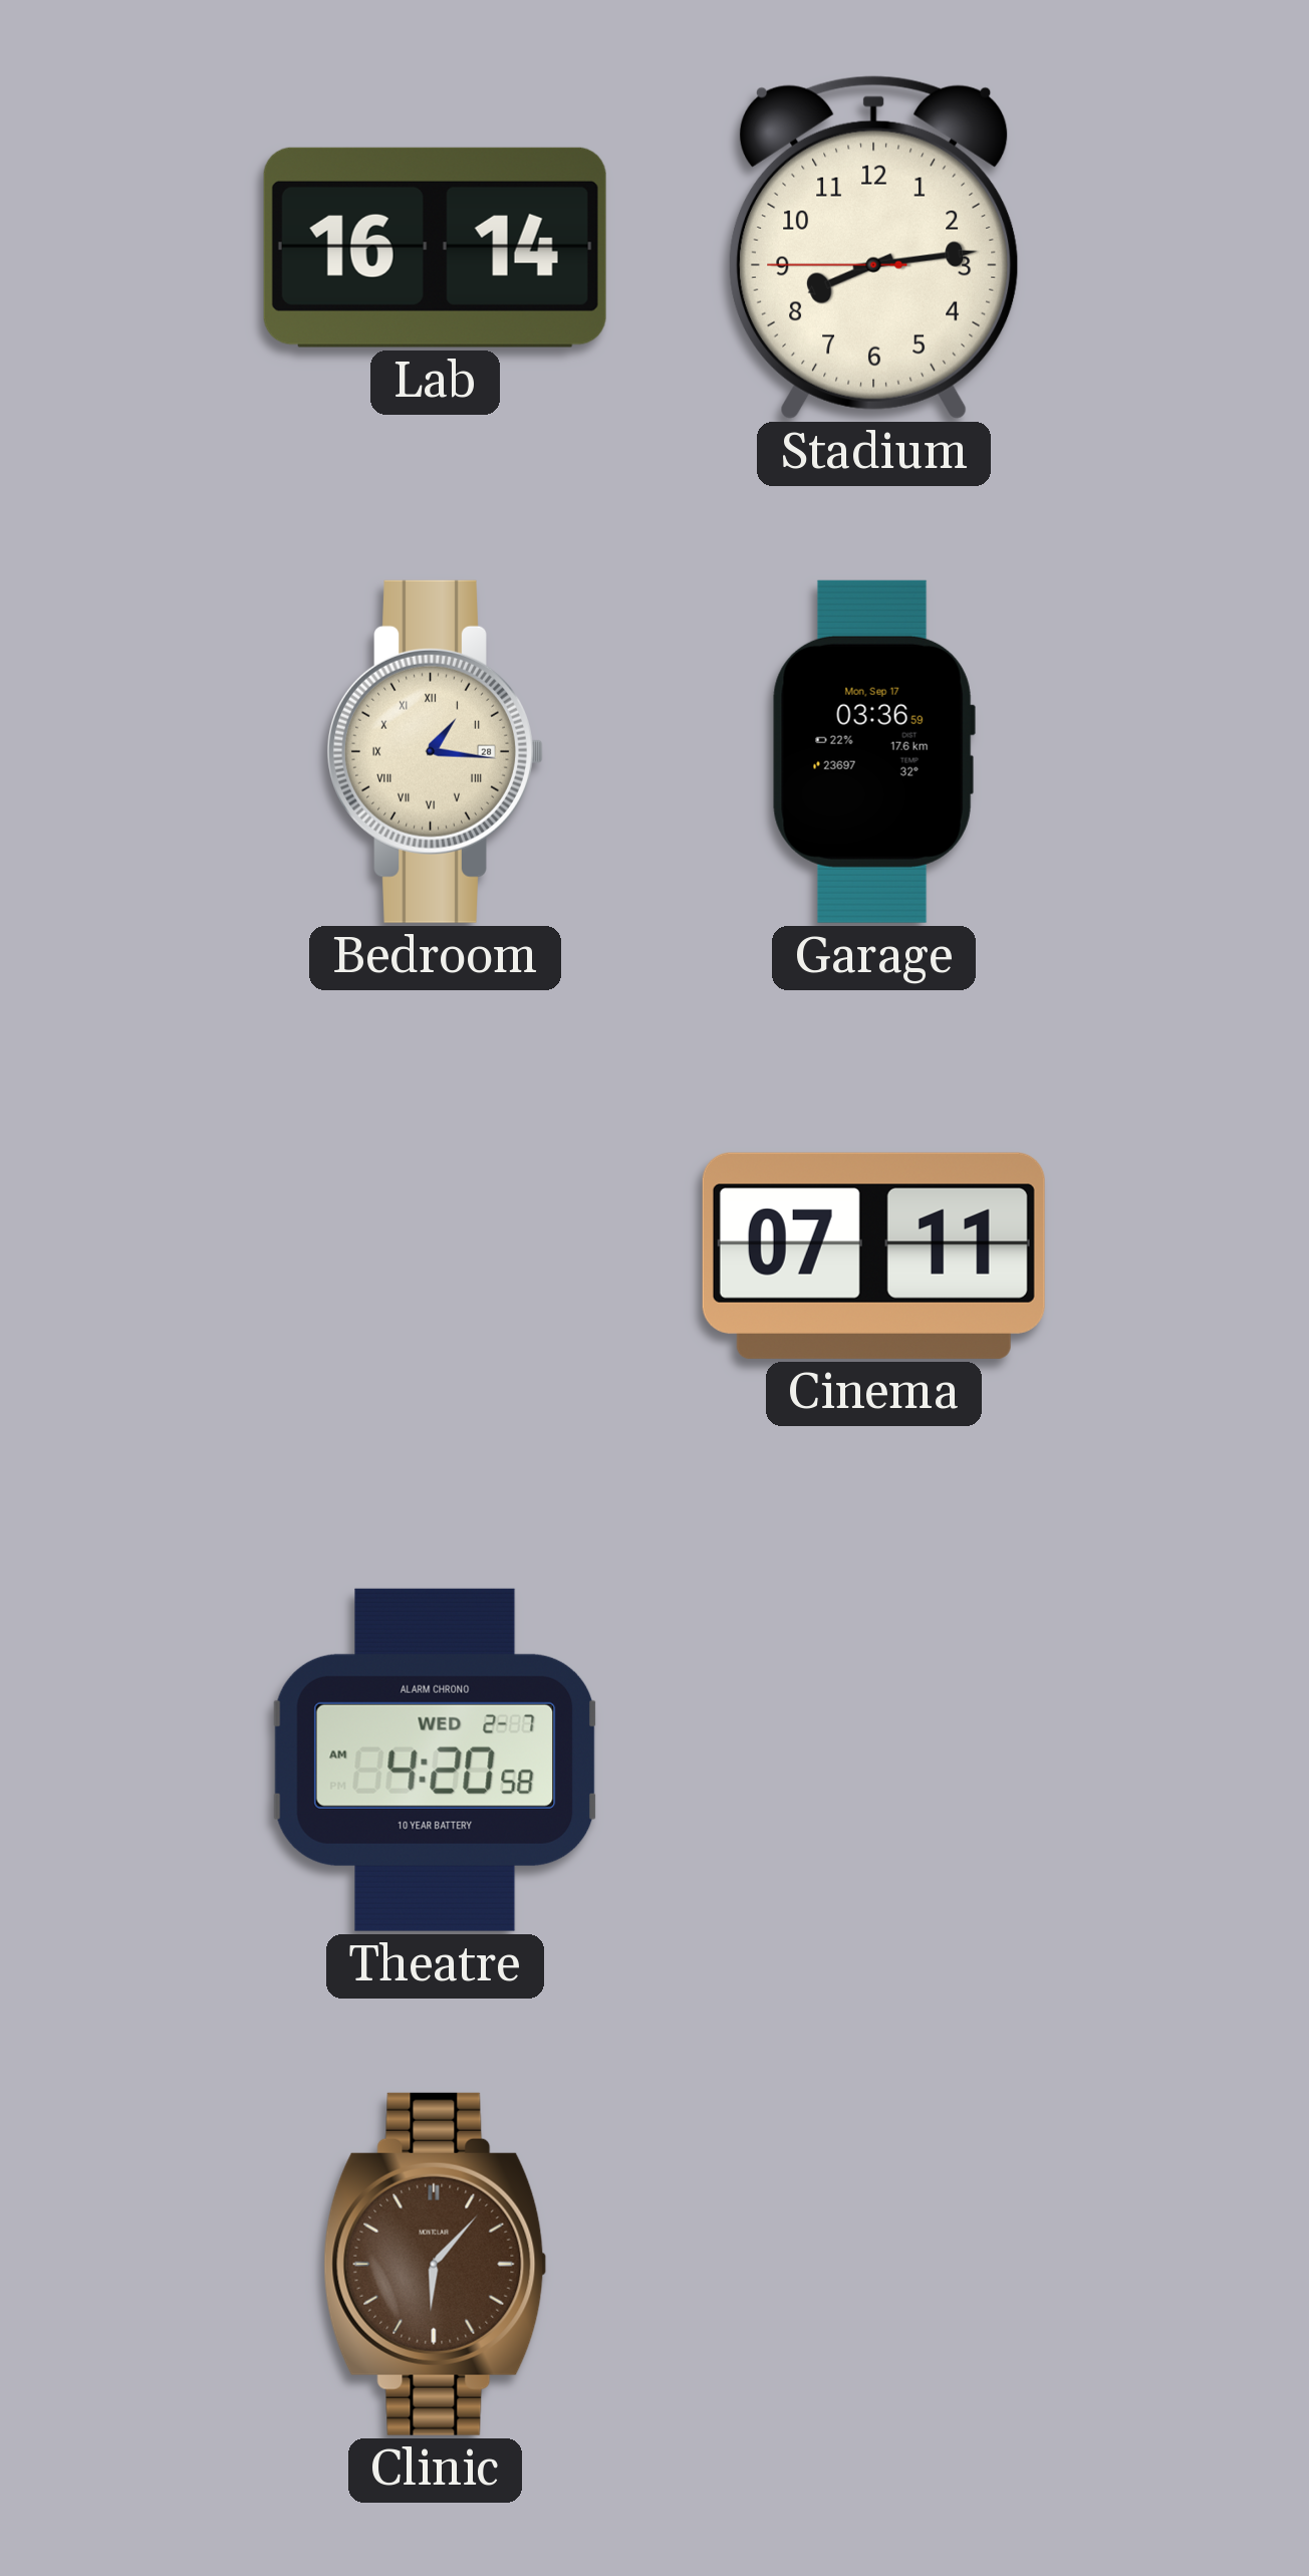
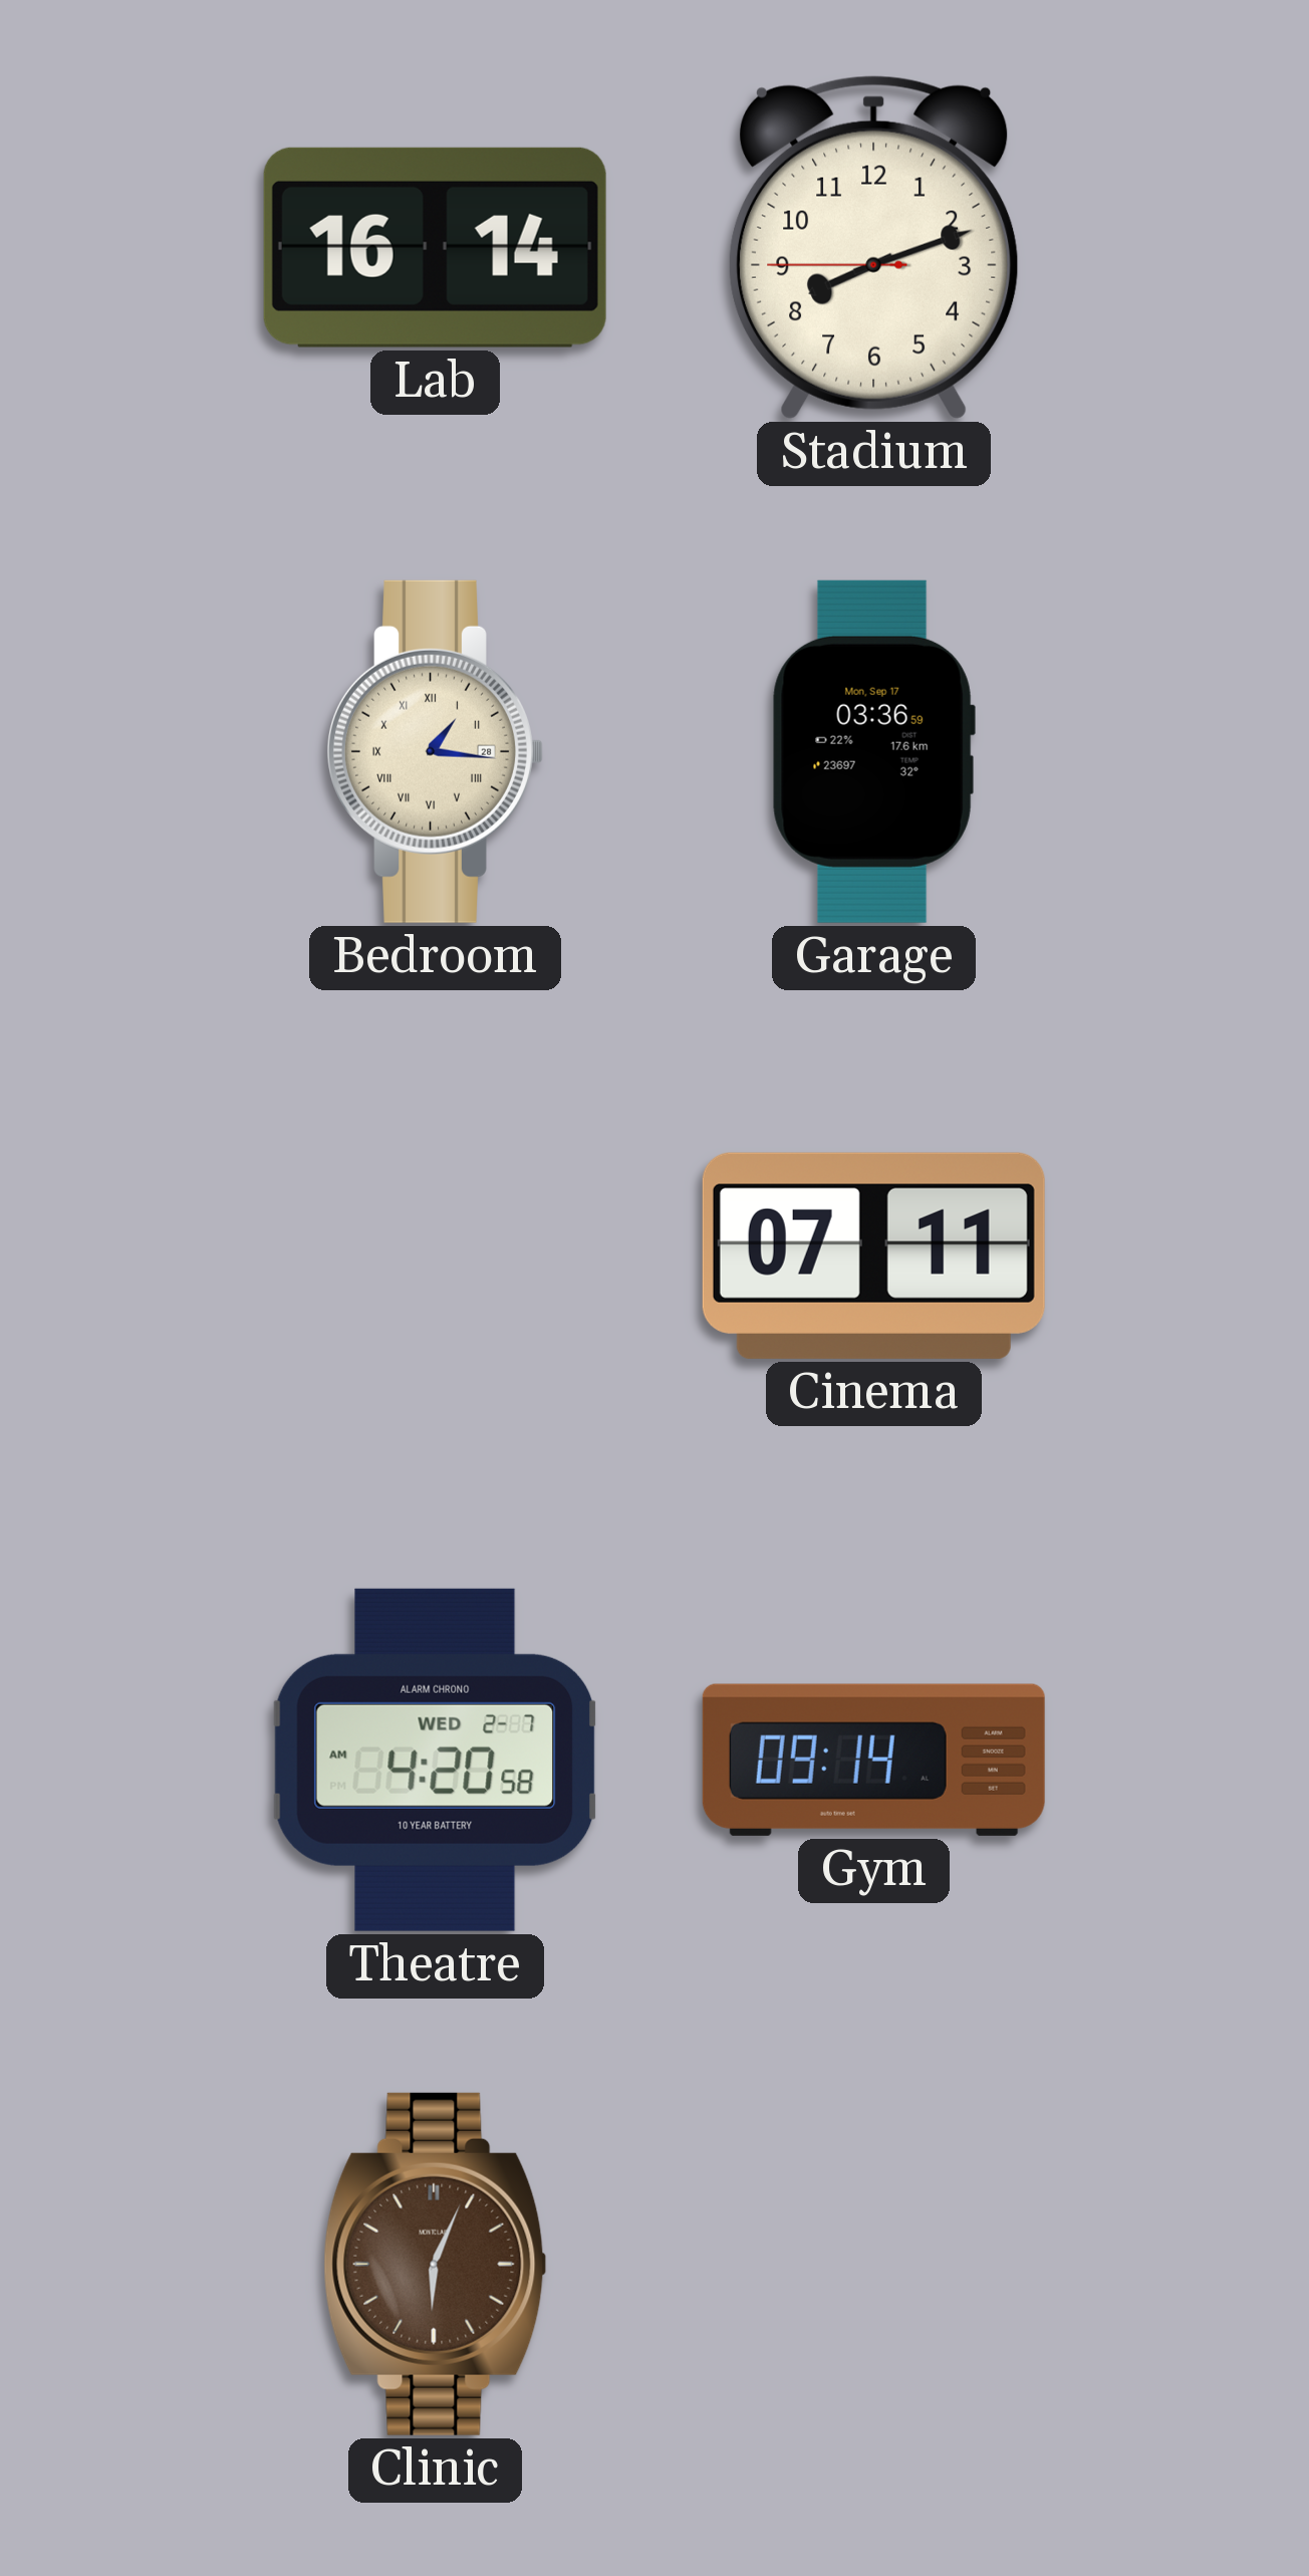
Stadium: 8:13 -> 8:11
Gym: none -> 09:14
Clinic: 6:07 -> 6:04
